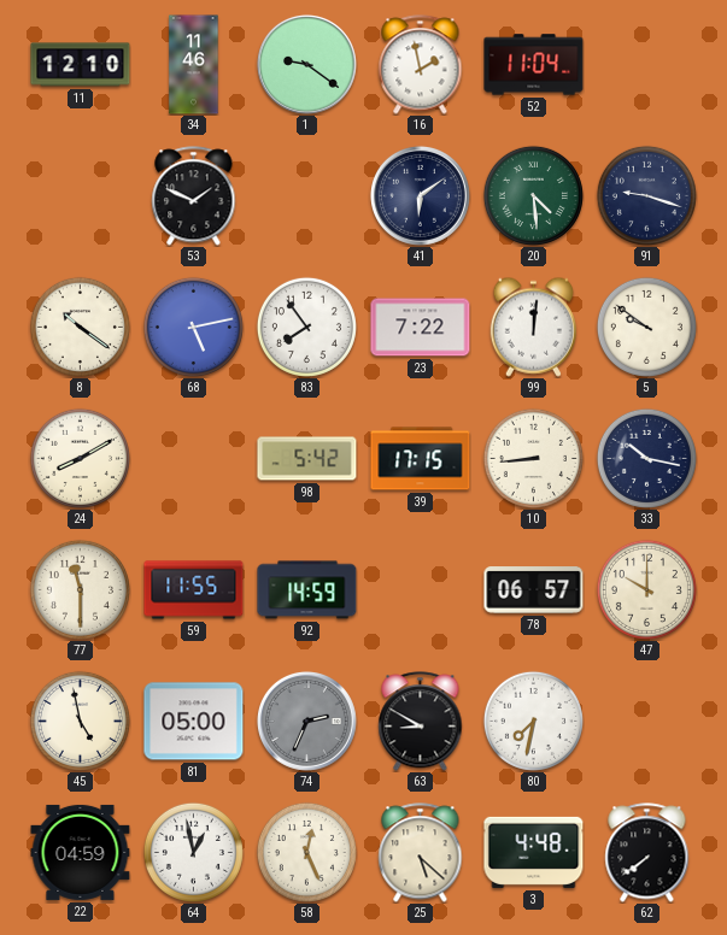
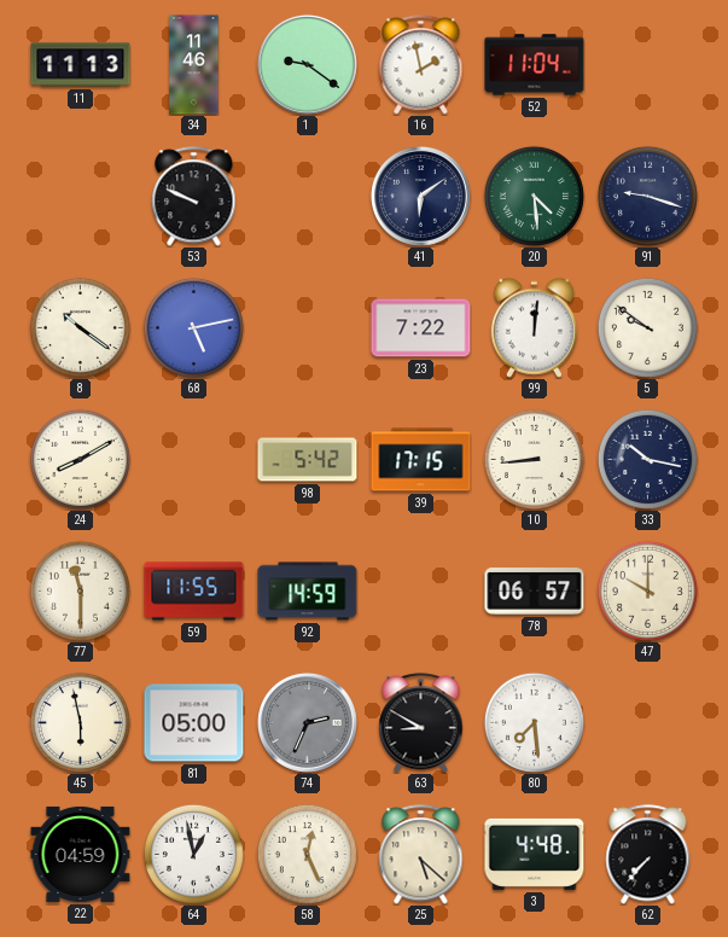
11: 12:10 -> 11:13
53: 1:49 -> 9:49
83: 7:54 -> none
45: 4:58 -> 5:58
80: 7:32 -> 7:29
62: 7:39 -> 7:37
